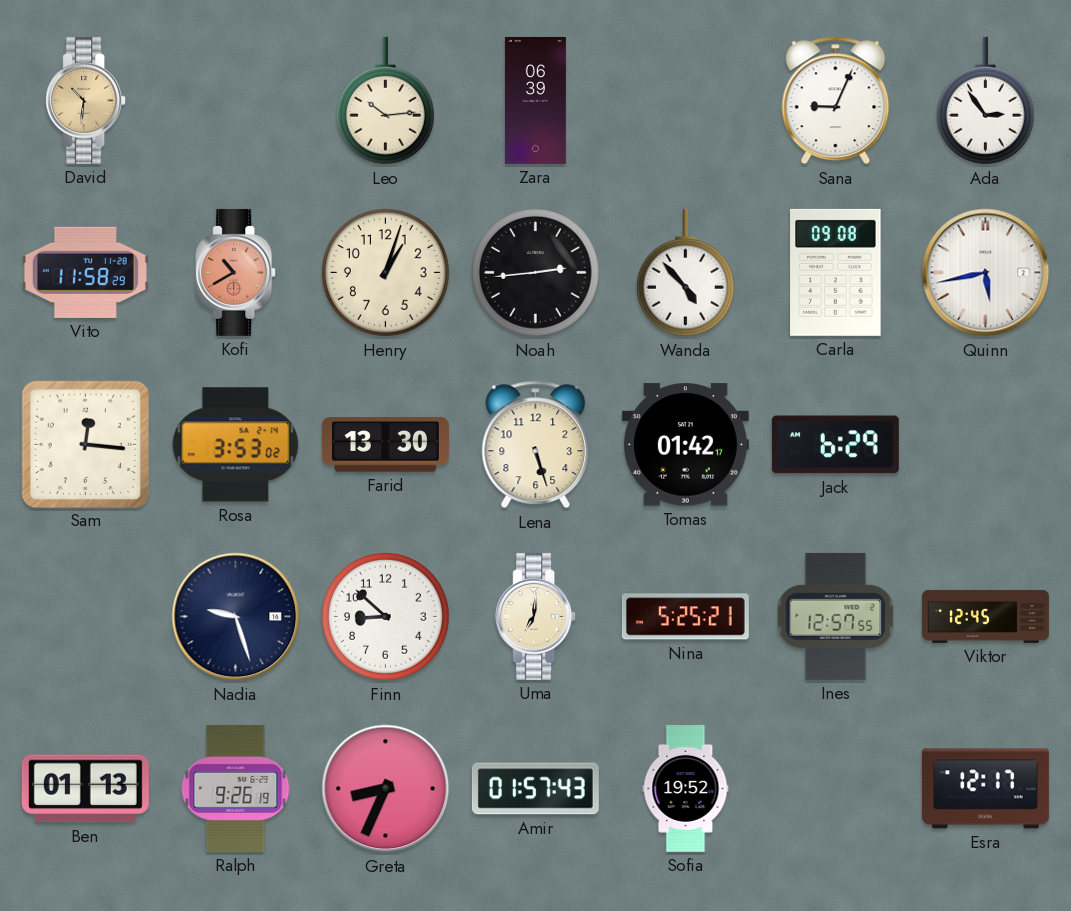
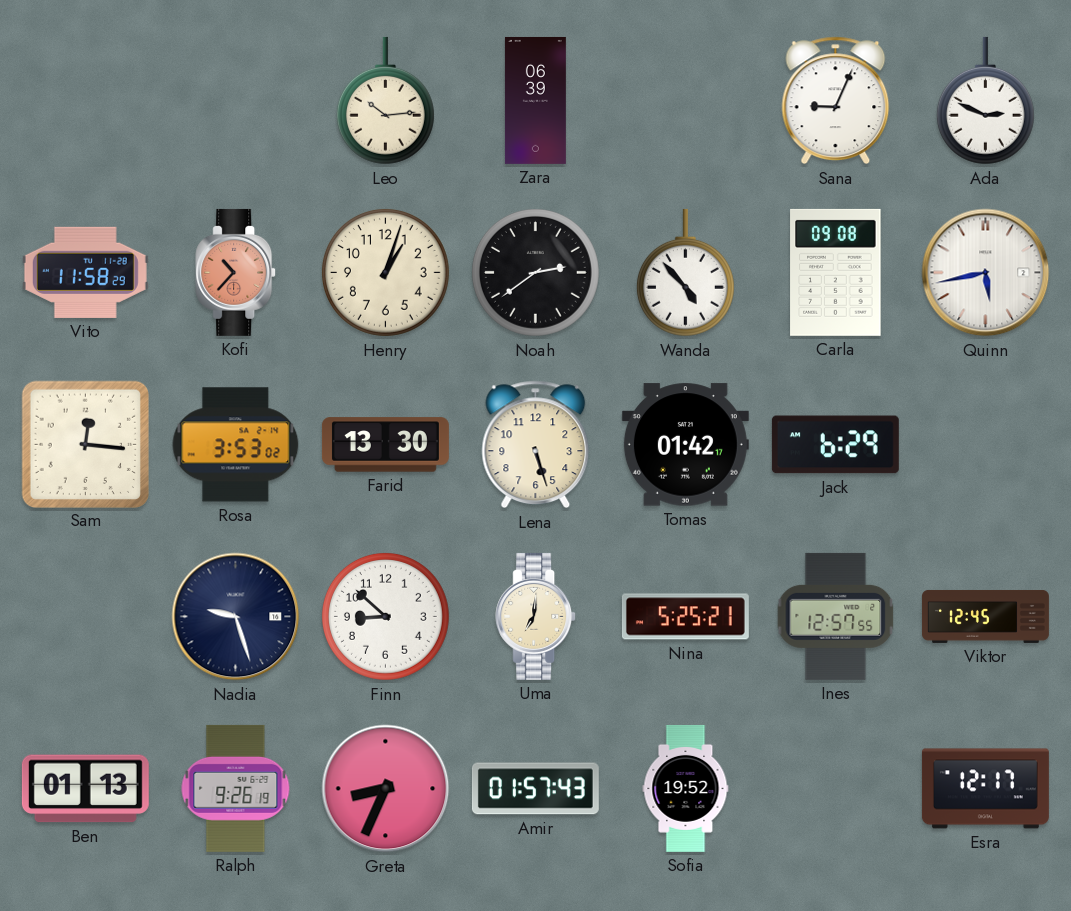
David: 10:31 -> none
Ada: 2:54 -> 2:49
Kofi: 10:40 -> 10:37
Noah: 2:44 -> 2:39
